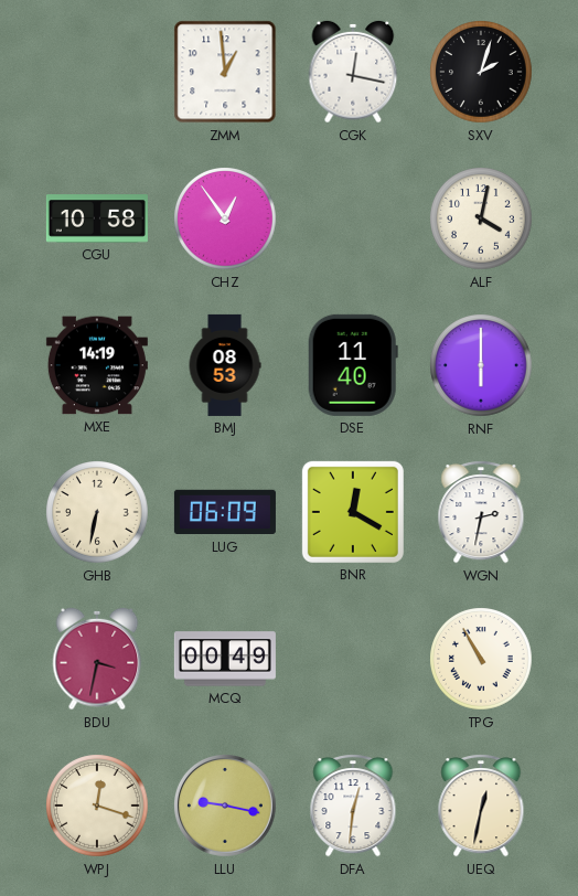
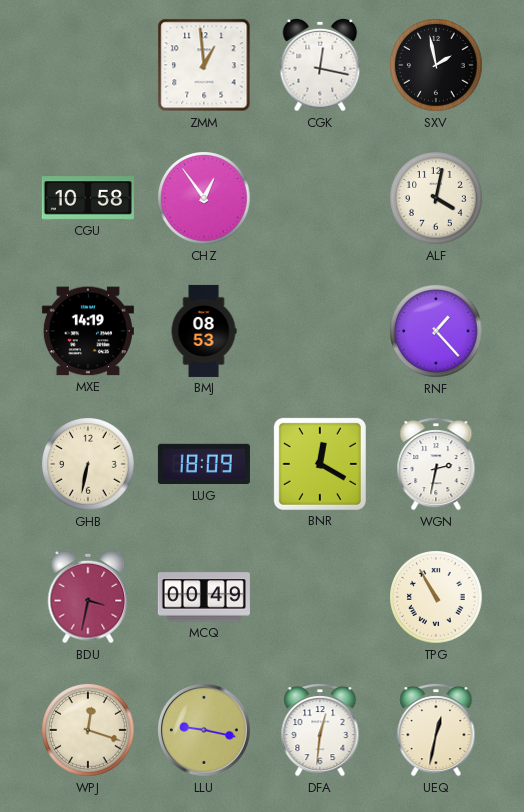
SXV: 2:03 -> 1:58
DSE: 11:40 -> none
RNF: 6:00 -> 1:23
LUG: 06:09 -> 18:09
